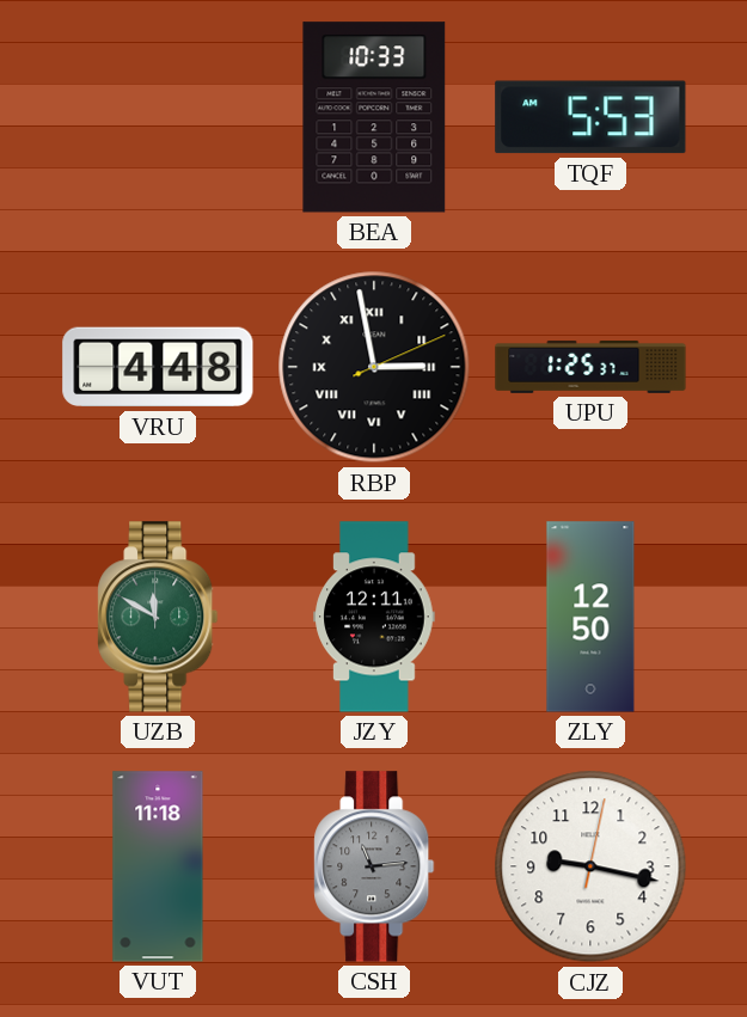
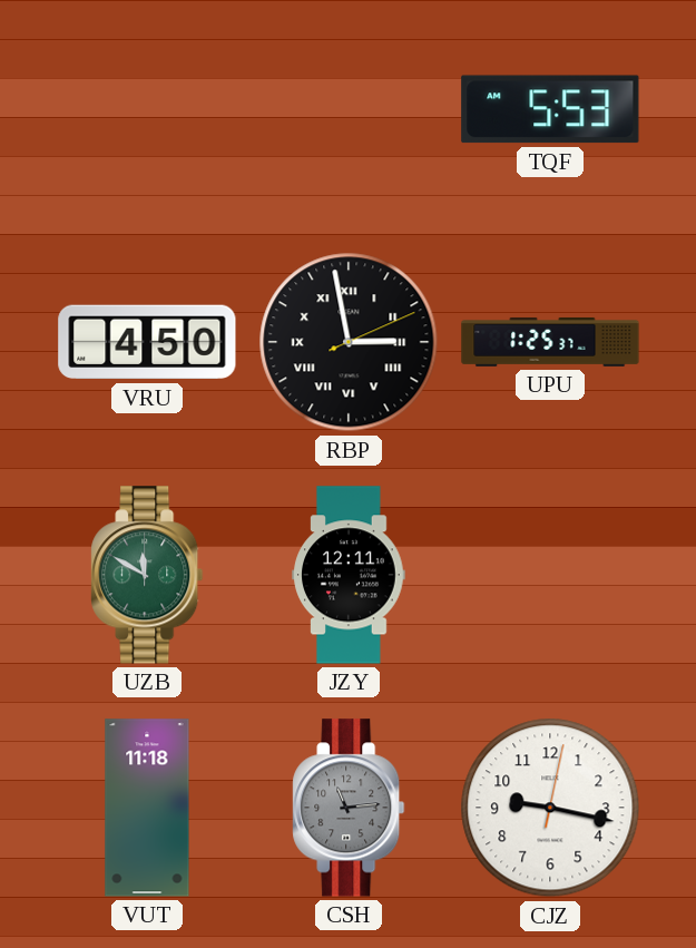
BEA: 10:33 -> none
VRU: 4:48 -> 4:50
ZLY: 12:50 -> none
